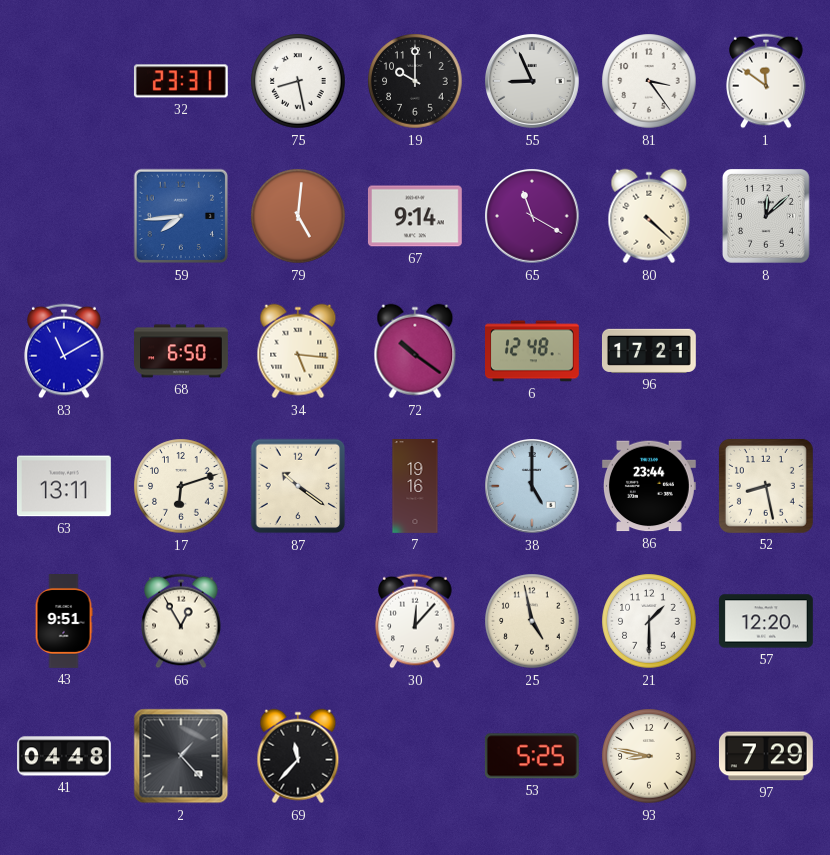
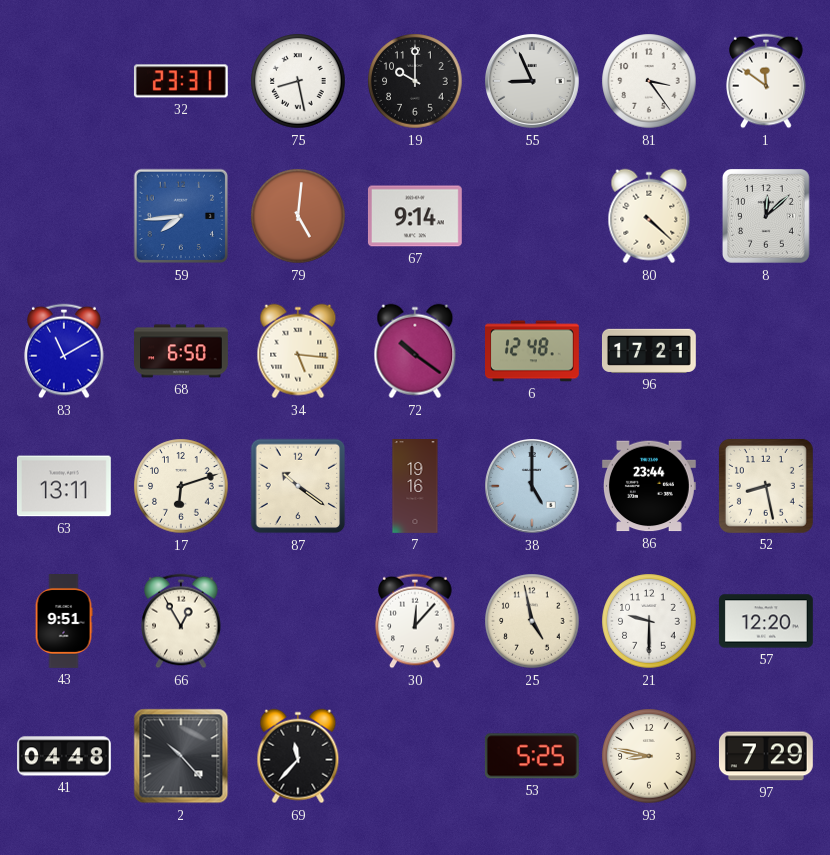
65: 11:20 -> none
21: 1:30 -> 9:30
2: 1:23 -> 10:23
